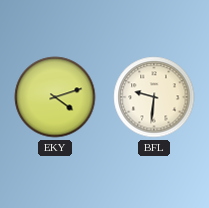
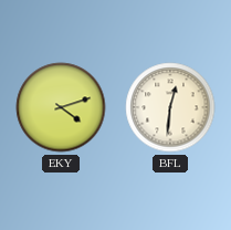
BFL: 9:31 -> 12:31
